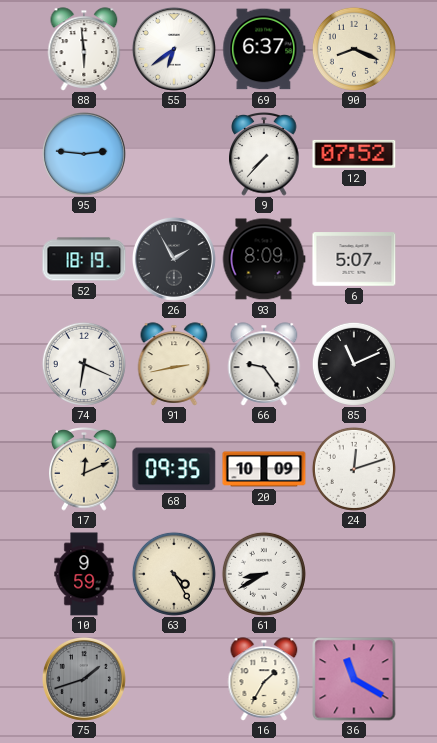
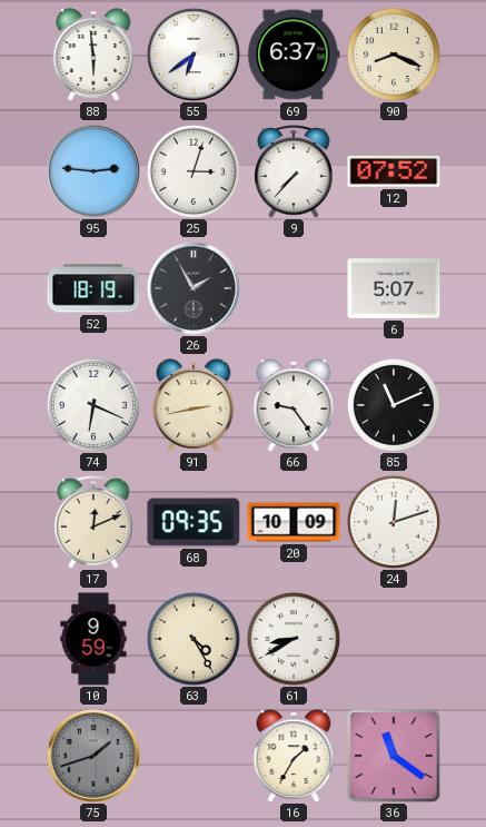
25: none -> 3:03
93: 8:09 -> none
36: 11:20 -> 11:21
